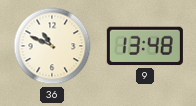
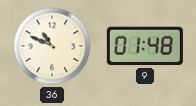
9: 13:48 -> 01:48
